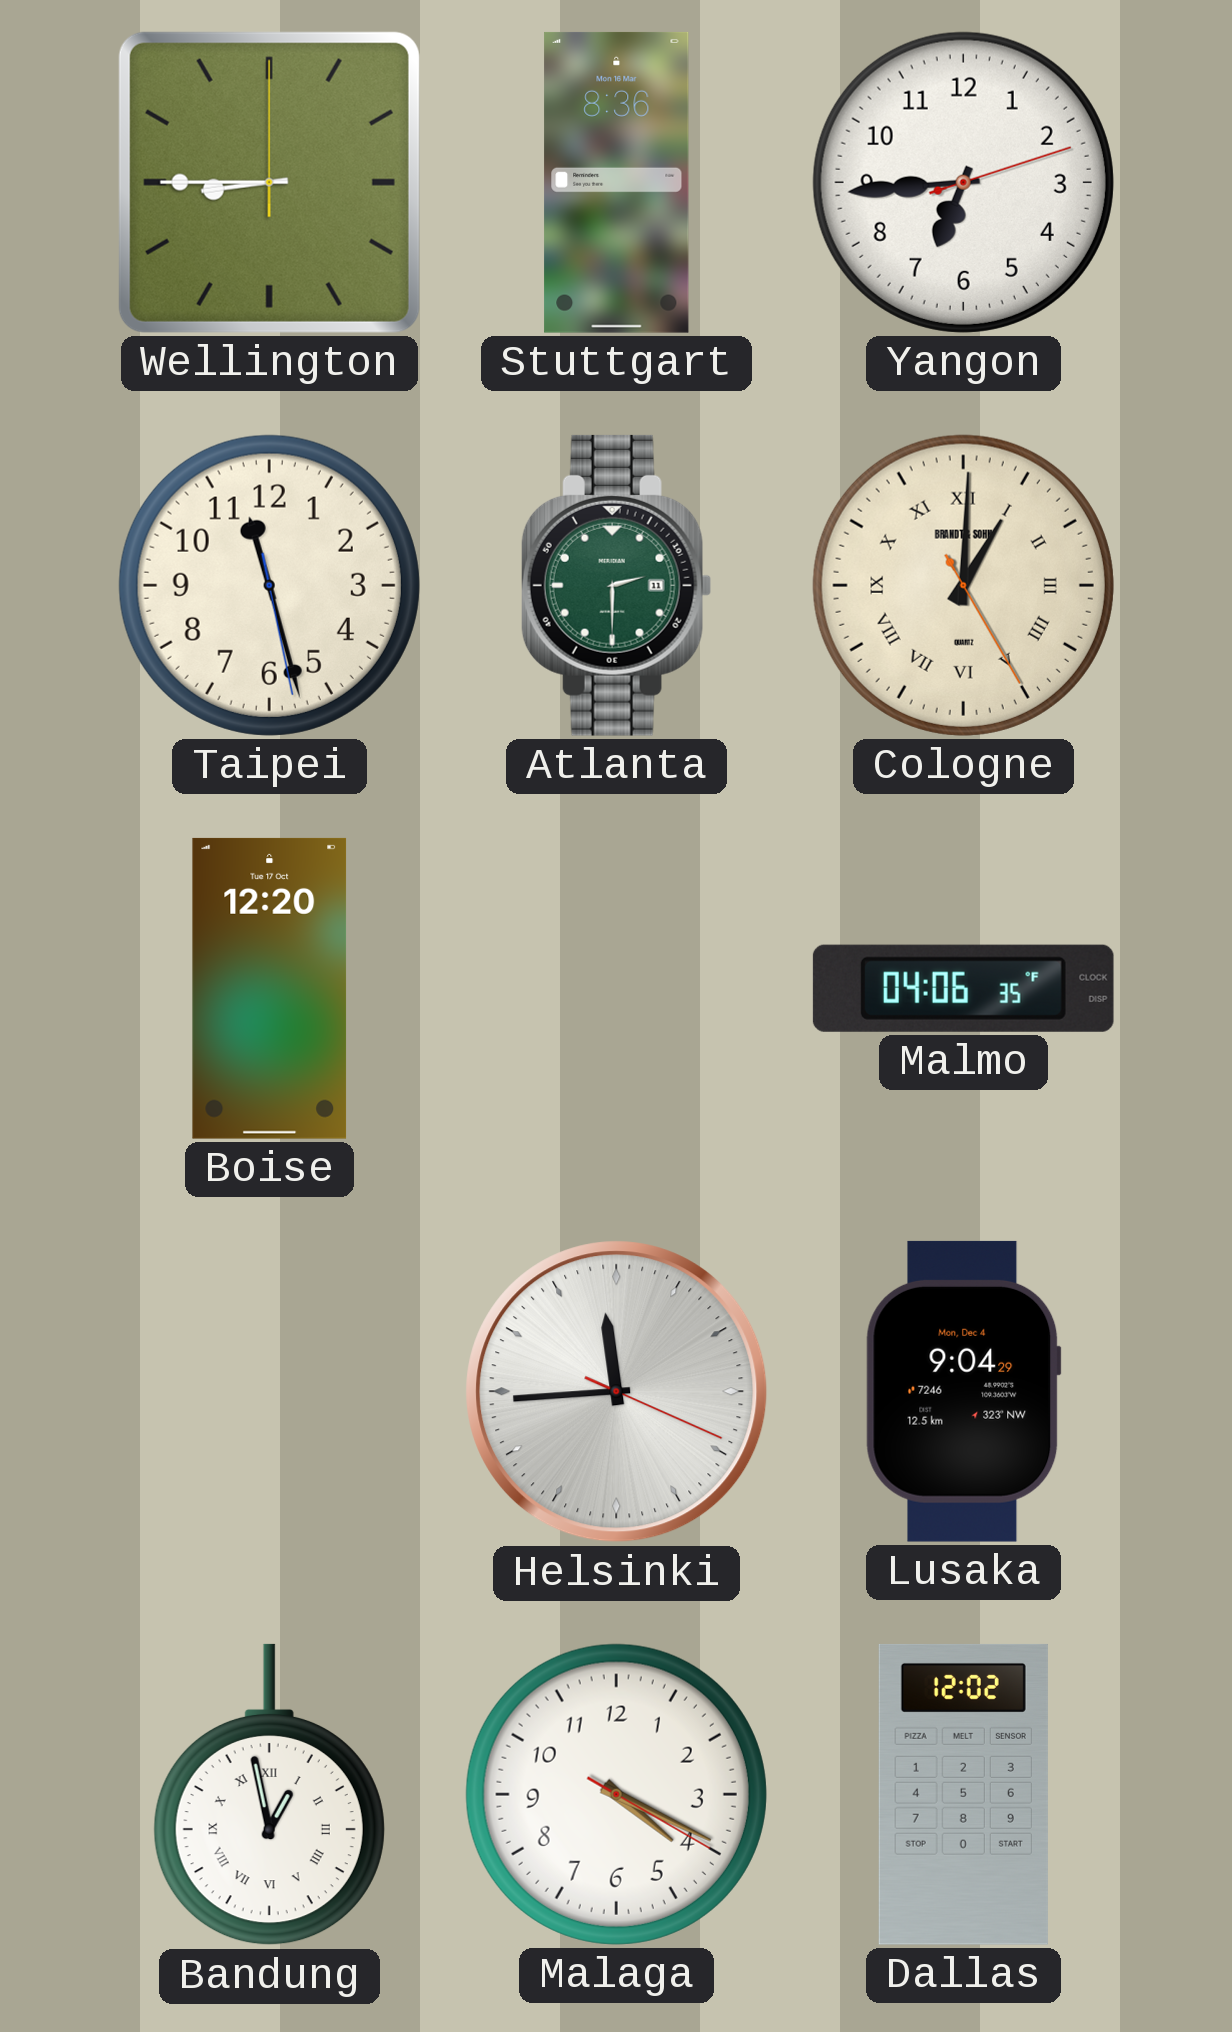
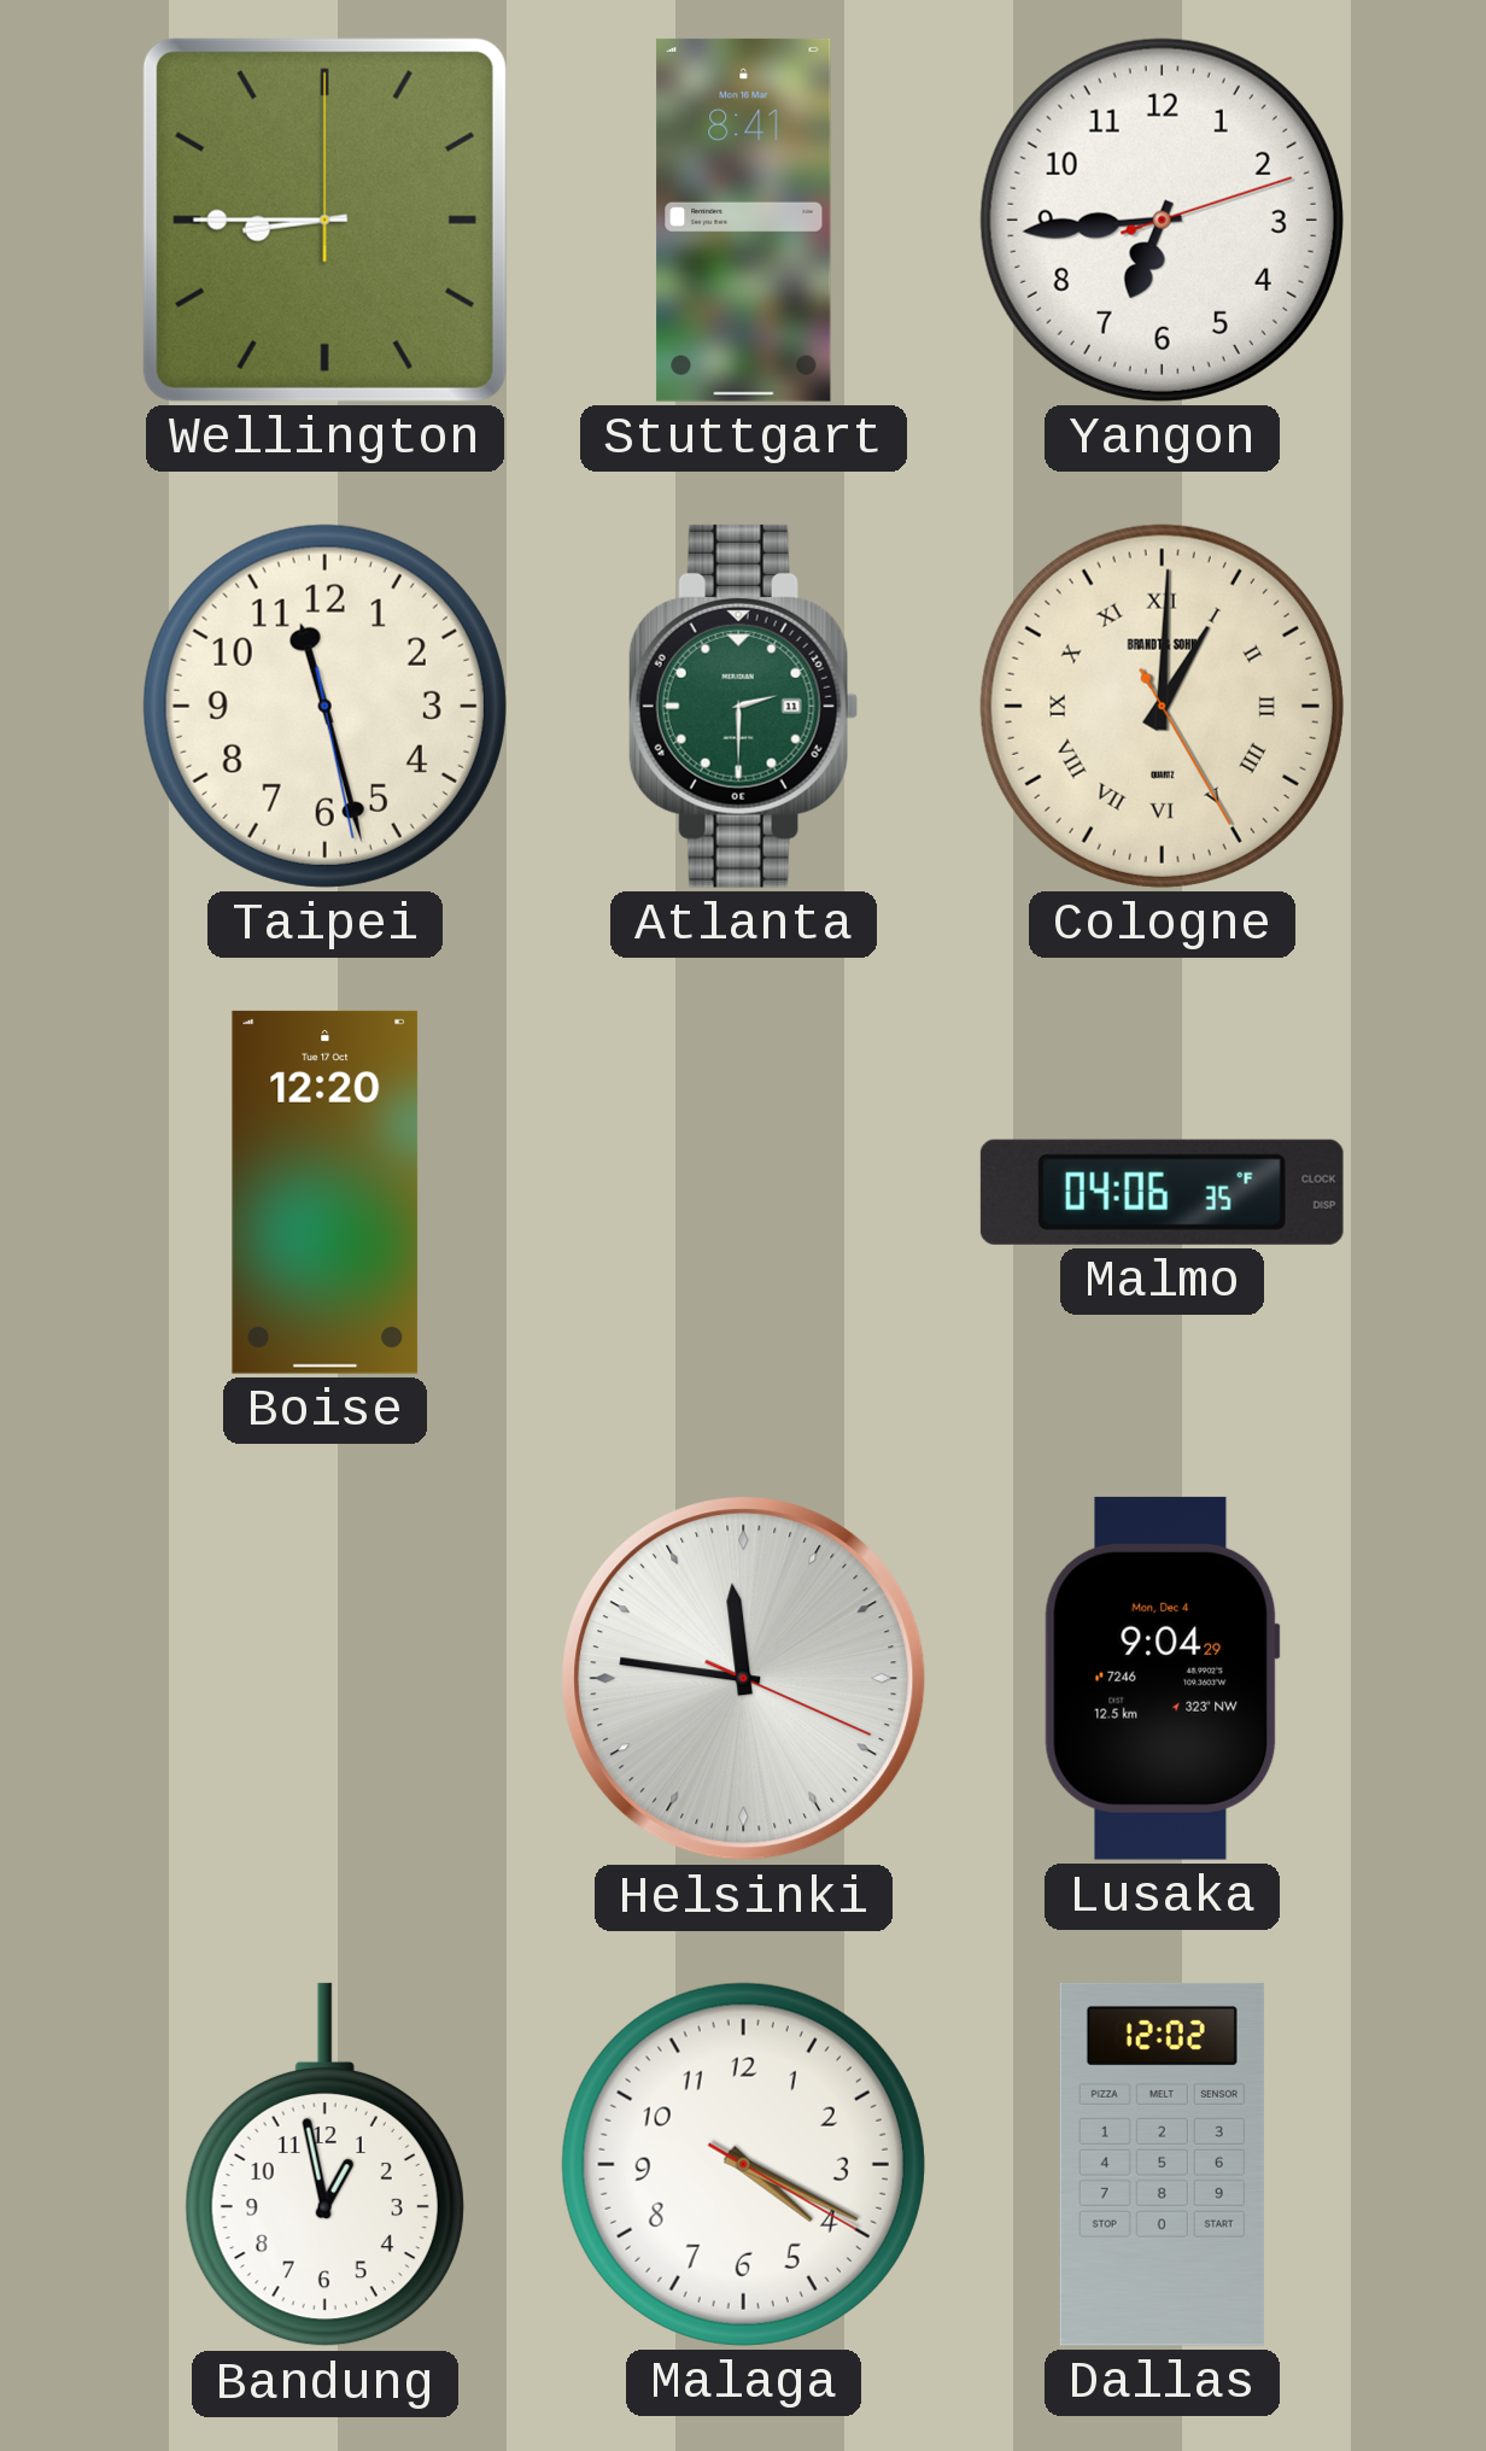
Stuttgart: 8:36 -> 8:41
Helsinki: 11:44 -> 11:46
Bandung numerals: Roman -> Arabic
